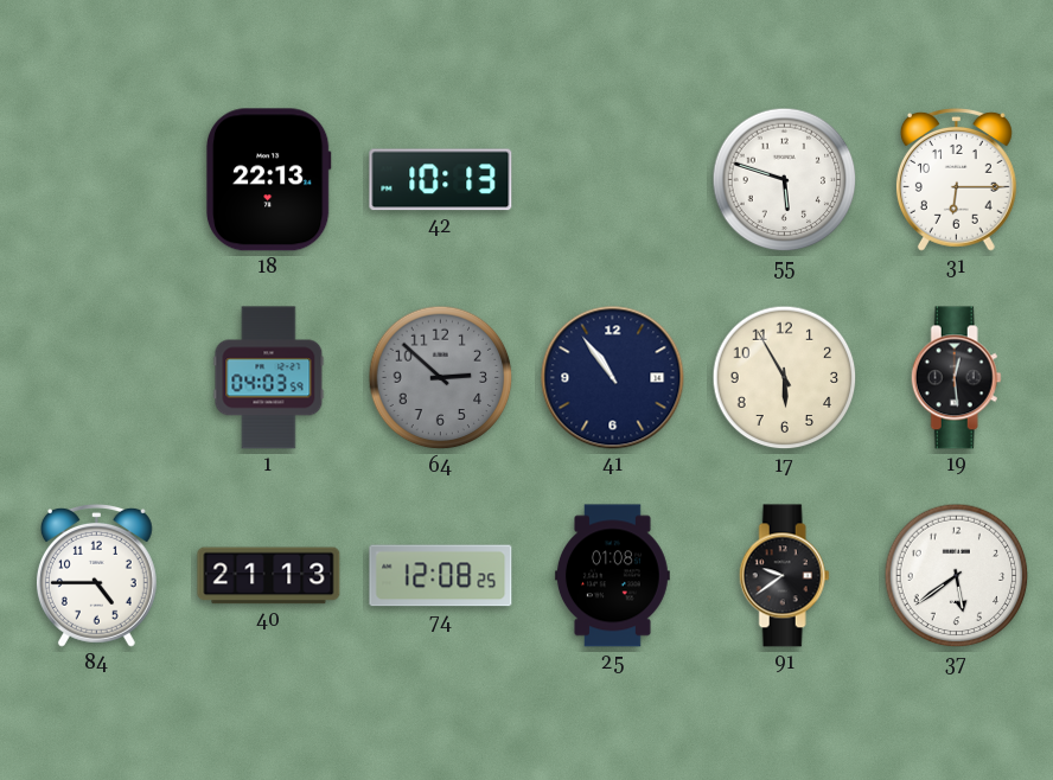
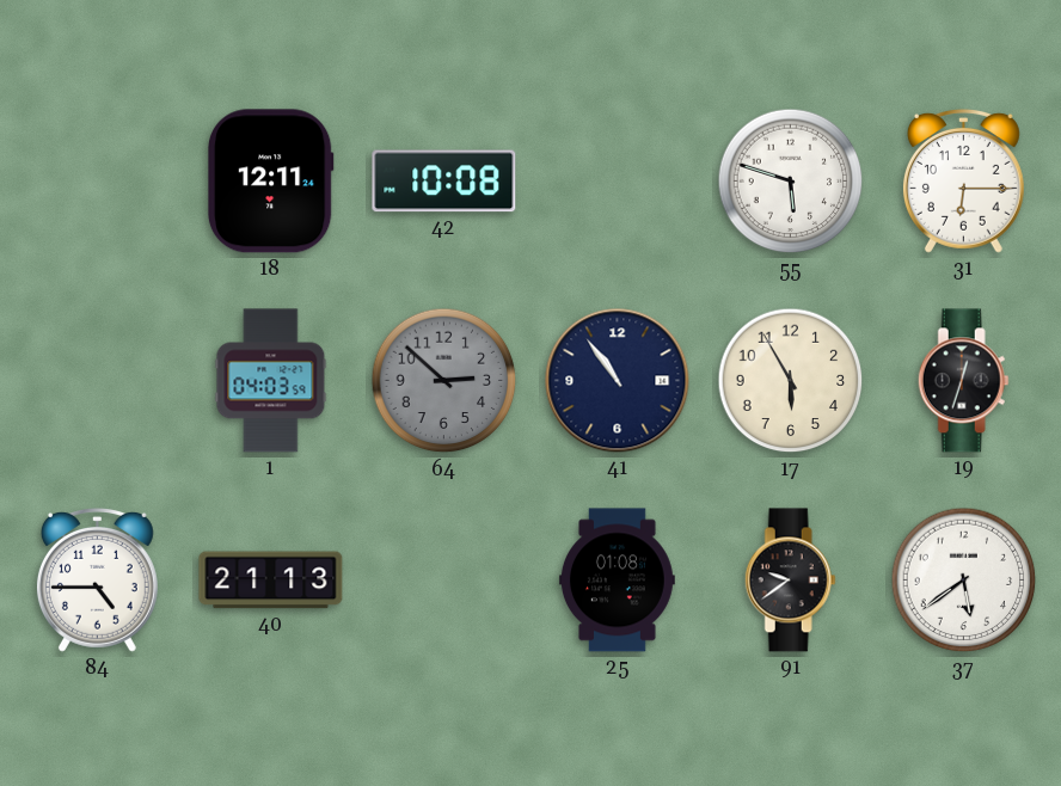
18: 22:13 -> 12:11
42: 10:13 -> 10:08
19: 12:29 -> 12:33
74: 12:08 -> none
